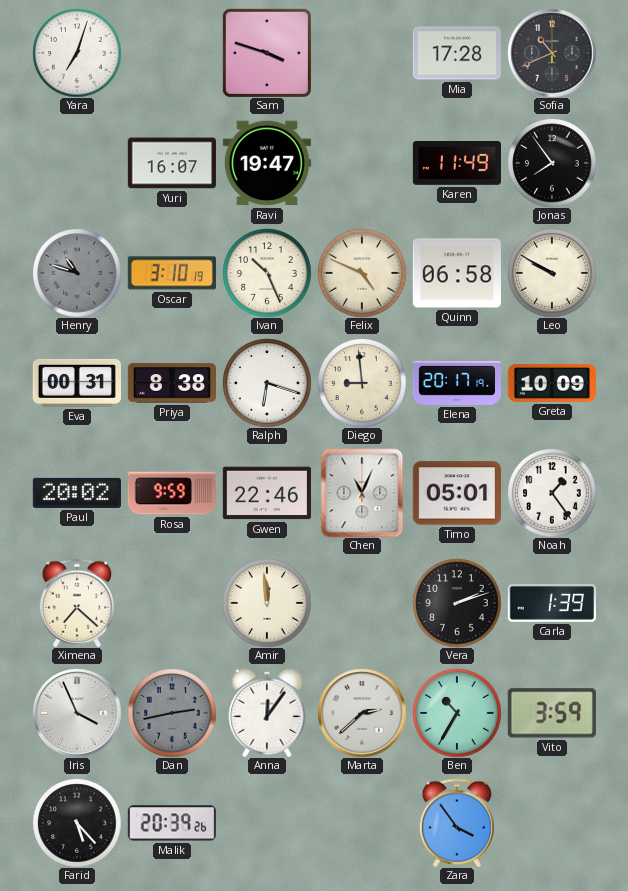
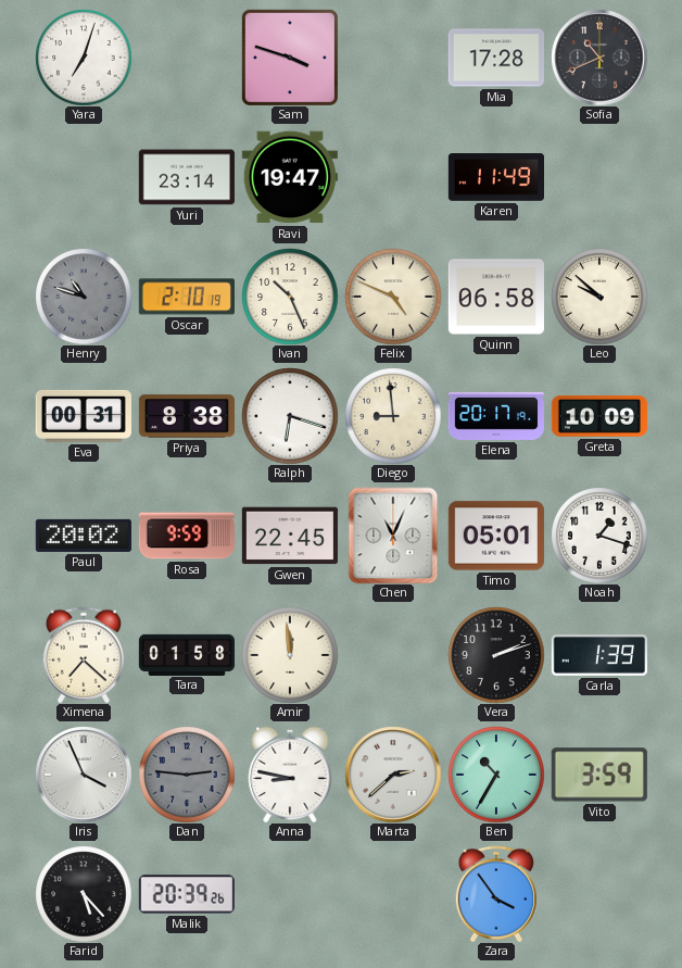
Yuri: 16:07 -> 23:14
Jonas: 7:54 -> none
Oscar: 3:10 -> 2:10
Leo: 9:50 -> 9:52
Gwen: 22:46 -> 22:45
Noah: 1:24 -> 1:18
Tara: none -> 01:58
Dan: 2:43 -> 2:46
Anna: 12:06 -> 8:47
